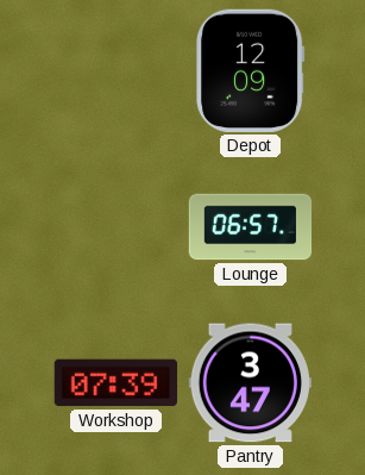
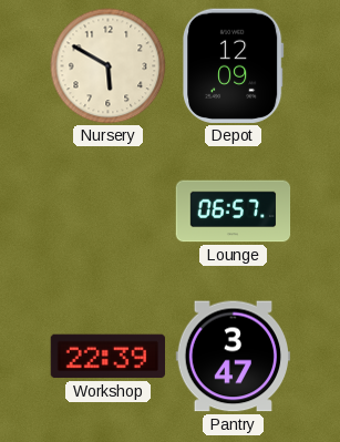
Nursery: none -> 5:50
Workshop: 07:39 -> 22:39
